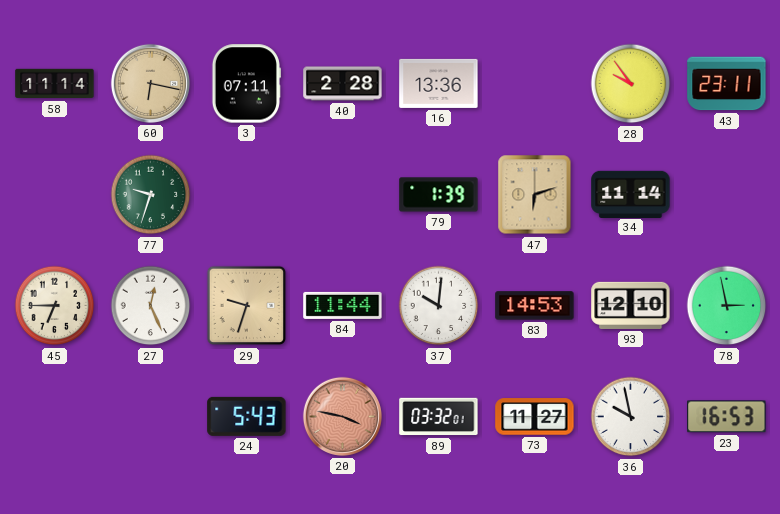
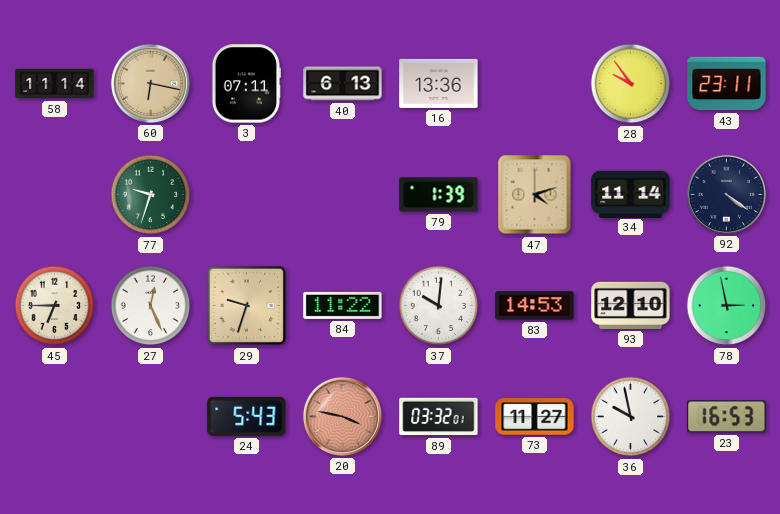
40: 2:28 -> 6:13
47: 6:12 -> 4:12
92: none -> 4:21
84: 11:44 -> 11:22
